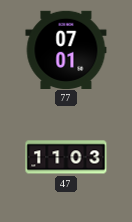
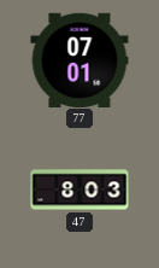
47: 11:03 -> 8:03
